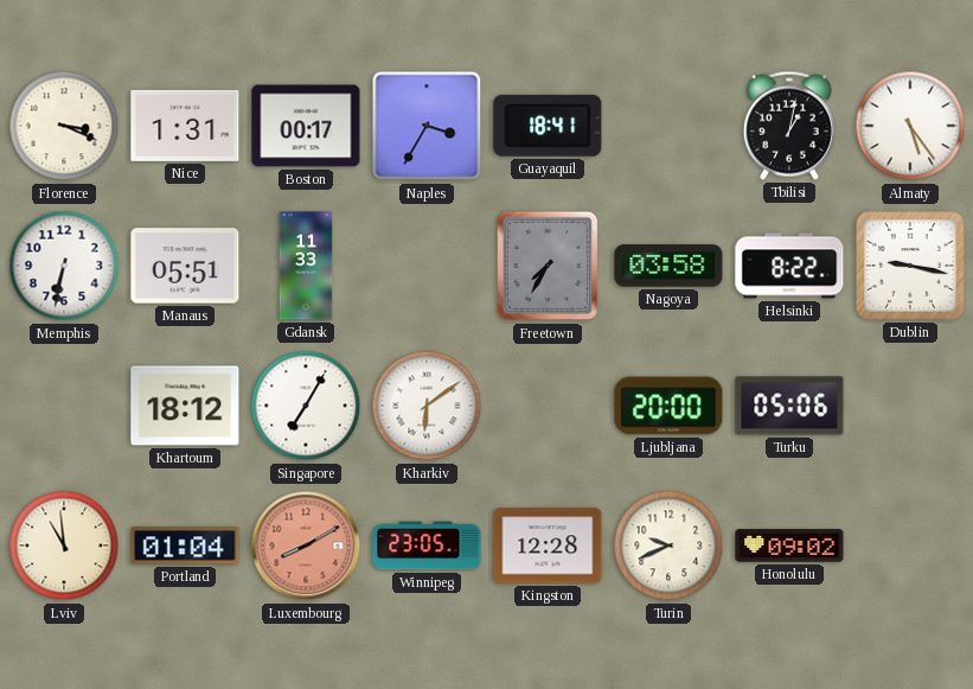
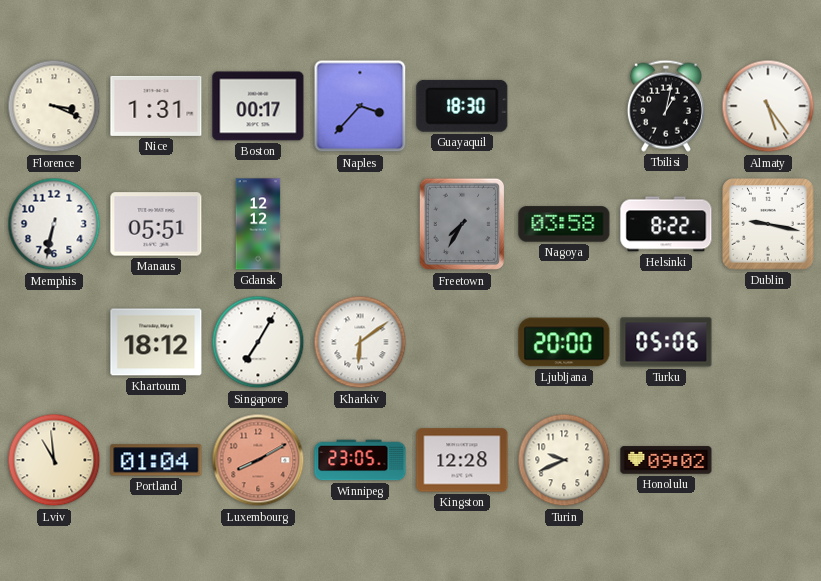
Naples: 3:35 -> 3:37
Guayaquil: 18:41 -> 18:30
Gdansk: 11:33 -> 12:12
